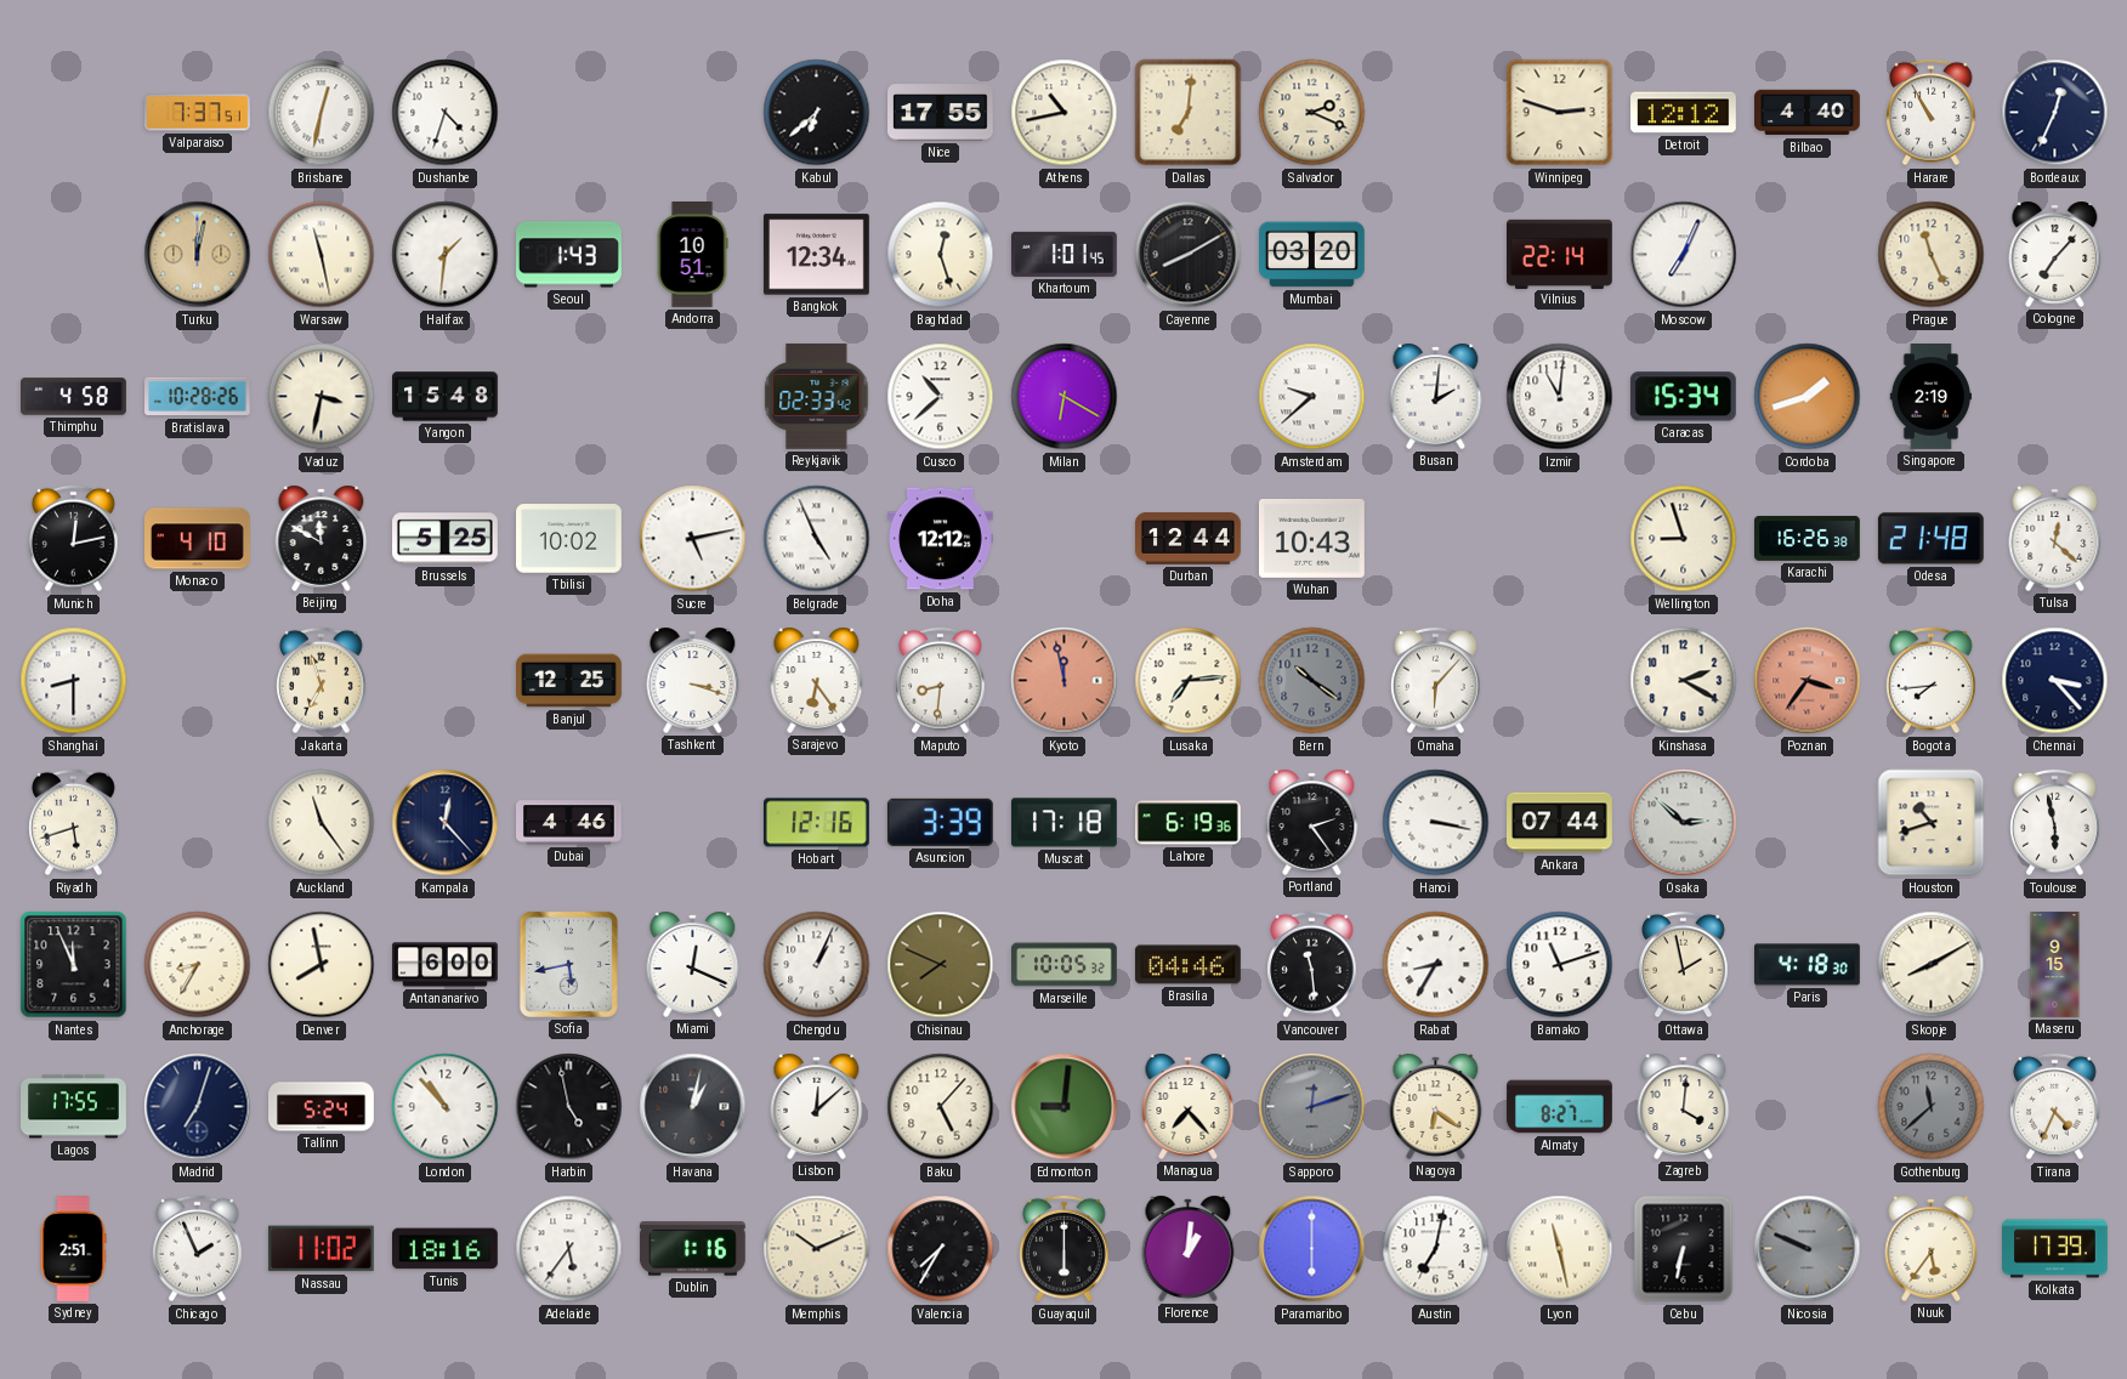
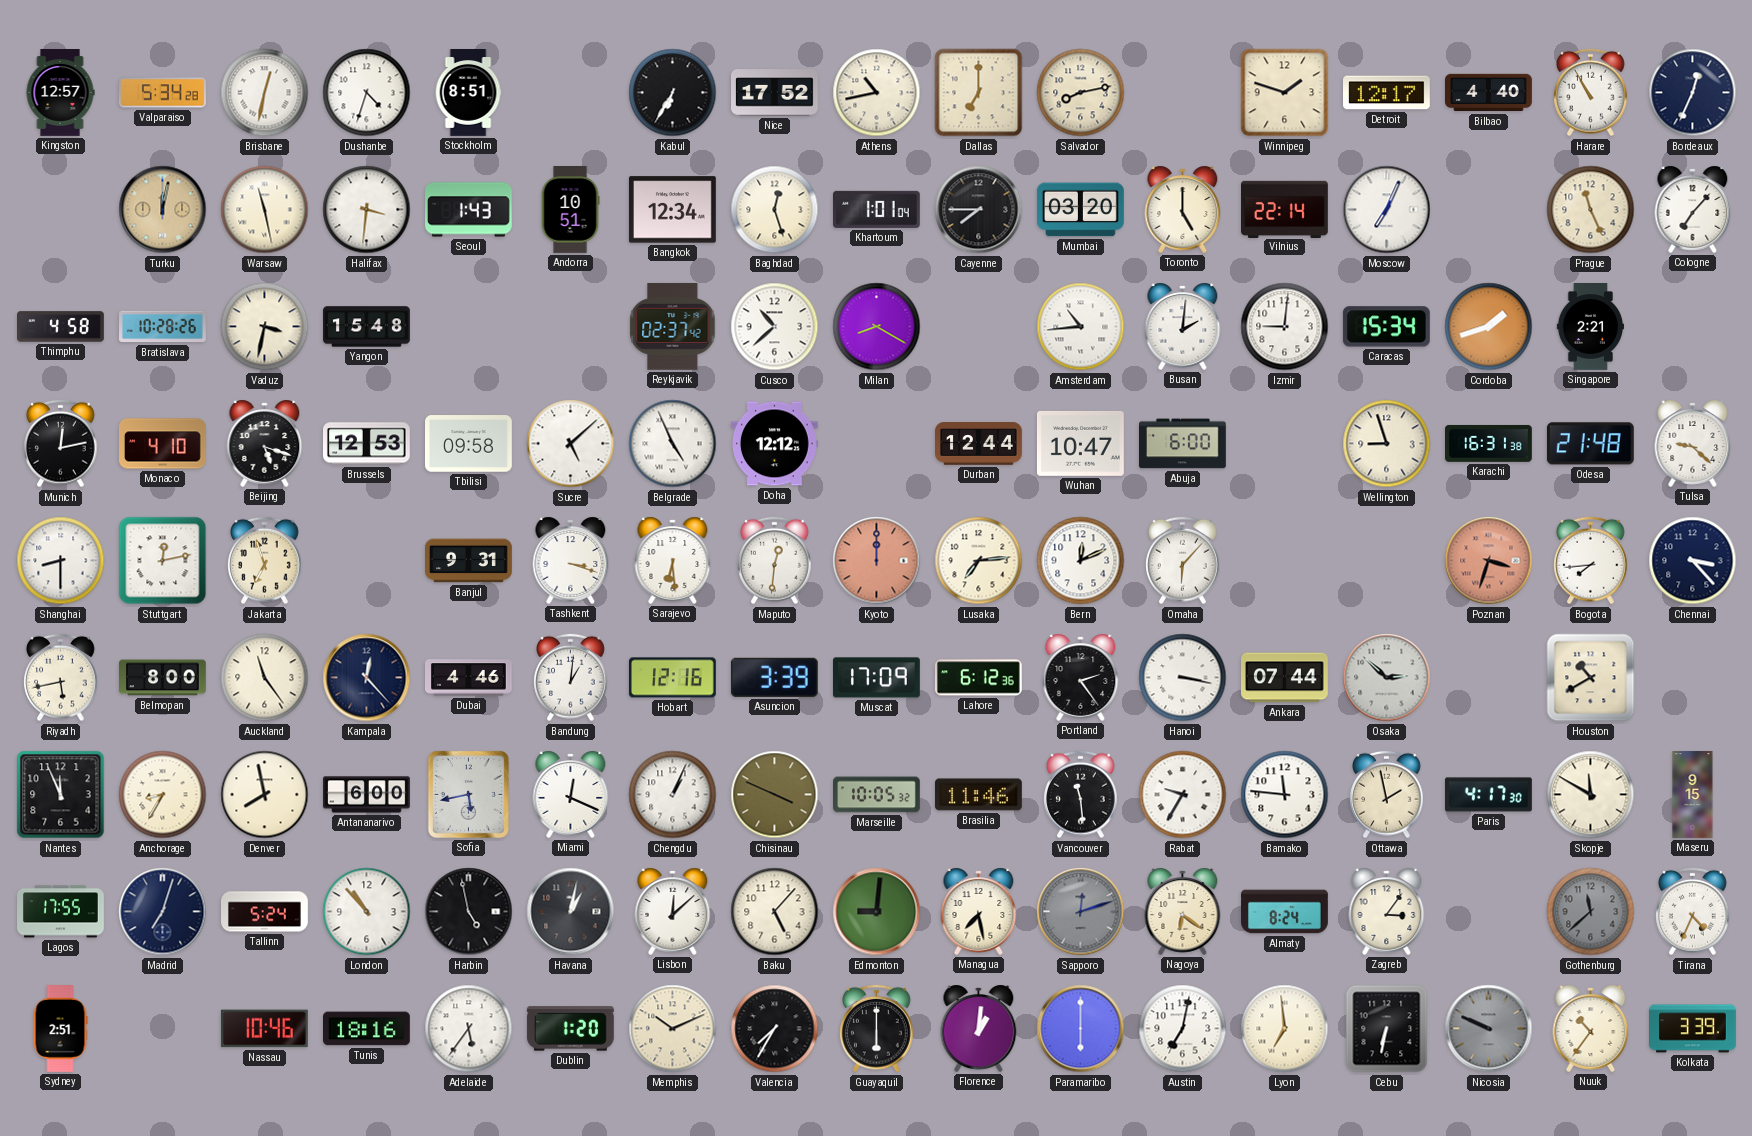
Kingston: none -> 12:57
Valparaiso: 7:37 -> 5:34
Stockholm: none -> 8:51
Kabul: 6:38 -> 6:35
Nice: 17:55 -> 17:52
Dallas: 7:01 -> 7:00
Salvador: 2:19 -> 8:13
Winnipeg: 2:48 -> 1:48
Detroit: 12:12 -> 12:17
Halifax: 1:31 -> 3:31
Khartoum: 1:01:45 -> 1:01:04
Cayenne: 8:10 -> 7:45
Toronto: none -> 5:00
Reykjavik: 02:33 -> 02:37
Milan: 6:20 -> 8:20
Amsterdam: 9:38 -> 10:44
Izmir: 11:01 -> 9:01
Singapore: 2:19 -> 2:21
Beijing: 11:50 -> 5:18
Brussels: 5:25 -> 12:53
Tbilisi: 10:02 -> 09:58
Sucre: 5:13 -> 5:08
Wuhan: 10:43 -> 10:47
Abuja: none -> 6:00
Karachi: 16:26 -> 16:31
Tulsa: 12:22 -> 9:22
Stuttgart: none -> 12:13
Banjul: 12:25 -> 9:31
Sarajevo: 6:24 -> 6:29
Maputo: 8:31 -> 12:31
Kyoto: 11:58 -> 12:00
Bern: 10:21 -> 12:11
Bern dial: grey -> white
Kinshasa: 2:20 -> none
Poznan: 3:36 -> 3:33
Riyadh: 5:42 -> 5:43
Belmopan: none -> 8:00
Bandung: none -> 1:01
Muscat: 17:18 -> 17:09
Lahore: 6:19 -> 6:12
Houston: 10:42 -> 10:40
Toulouse: 5:58 -> none
Chisinau: 7:49 -> 3:49
Brasilia: 04:46 -> 11:46
Rabat: 8:35 -> 9:35
Bamako: 11:12 -> 11:46
Paris: 4:18 -> 4:17
Skopje: 8:10 -> 11:50
Managua: 7:23 -> 7:28
Almaty: 8:27 -> 8:24
Zagreb: 4:01 -> 3:06
Chicago: 1:56 -> none
Nassau: 11:02 -> 10:46
Dublin: 1:16 -> 1:20
Lyon: 11:28 -> 6:59
Nuuk: 5:36 -> 10:36
Kolkata: 17:39 -> 3:39
